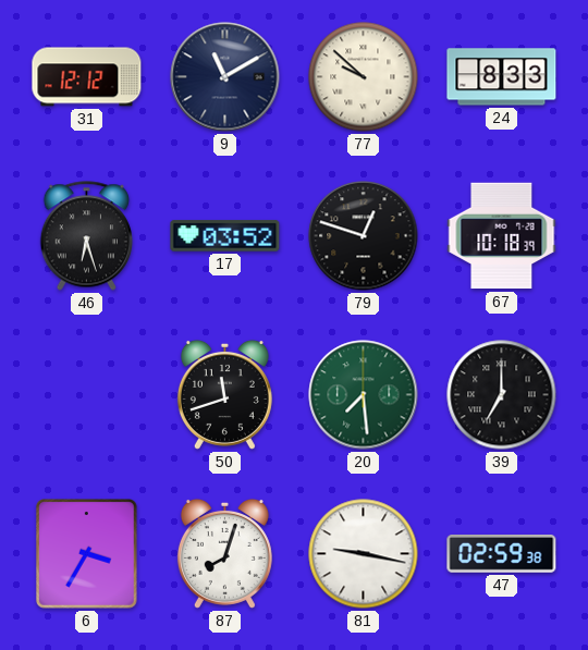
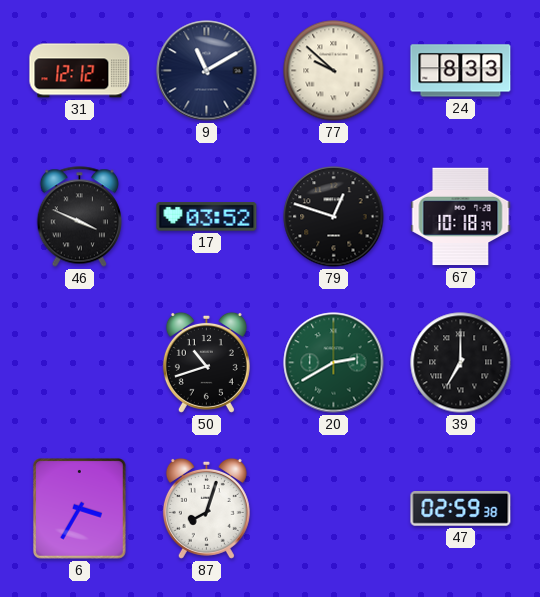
46: 6:27 -> 3:49
50: 11:42 -> 10:42
20: 7:29 -> 2:40
81: 9:17 -> none
